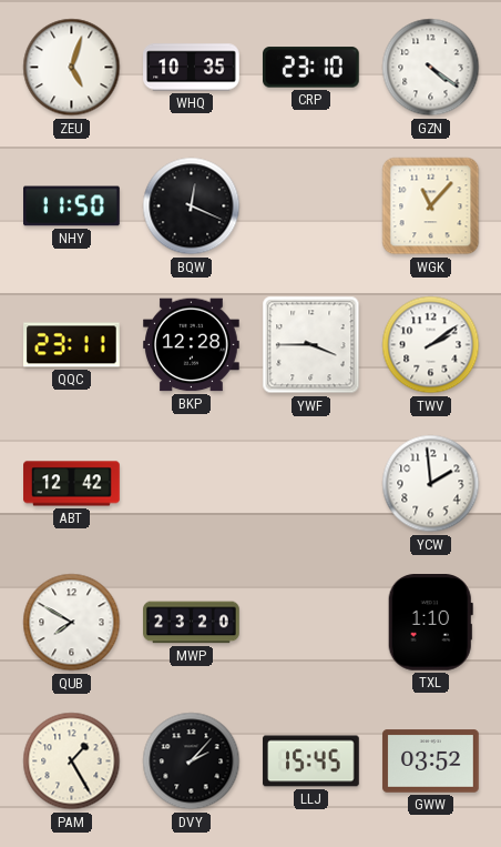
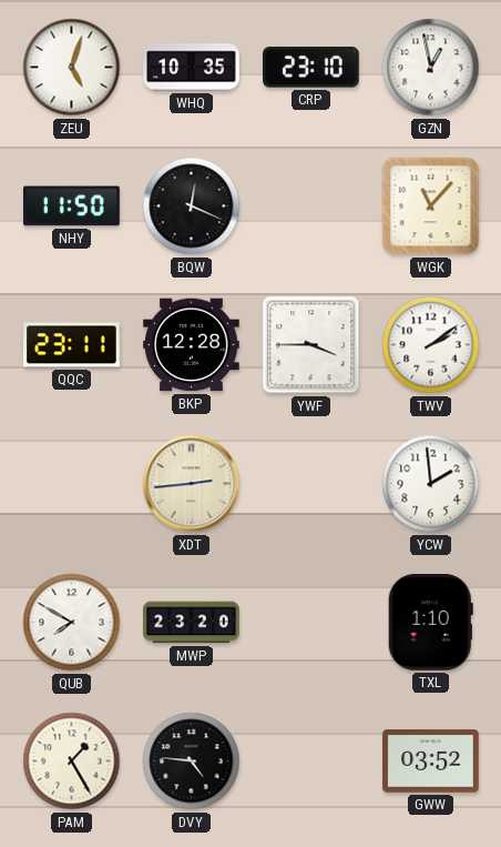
GZN: 4:21 -> 12:58
ABT: 12:42 -> none
XDT: none -> 2:44
DVY: 2:07 -> 4:46
LLJ: 15:45 -> none
